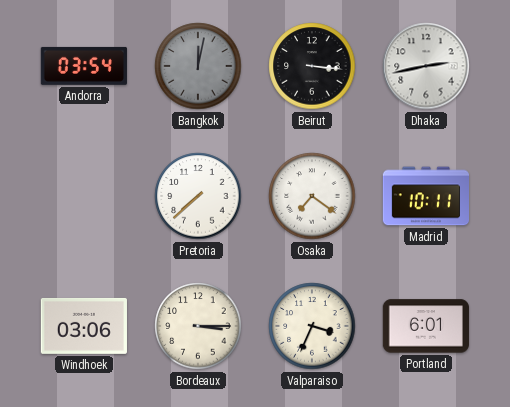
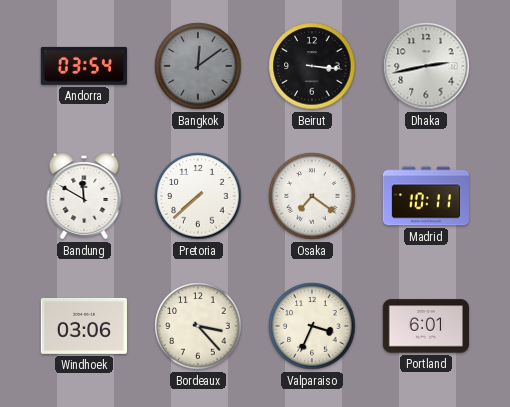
Bangkok: 12:02 -> 12:09
Bandung: none -> 11:50
Bordeaux: 3:15 -> 3:23
